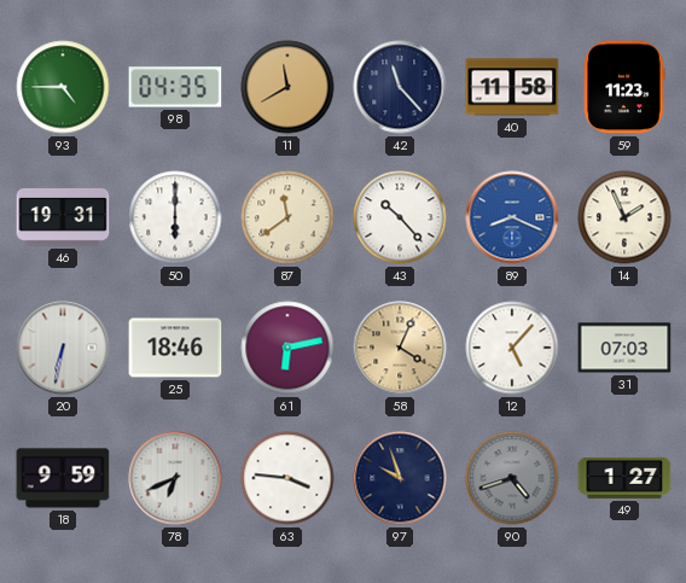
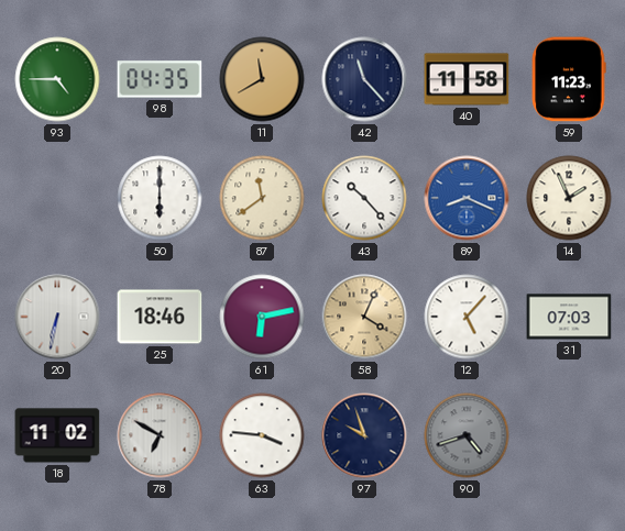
46: 19:31 -> none
18: 9:59 -> 11:02
78: 6:41 -> 6:50
49: 1:27 -> none
